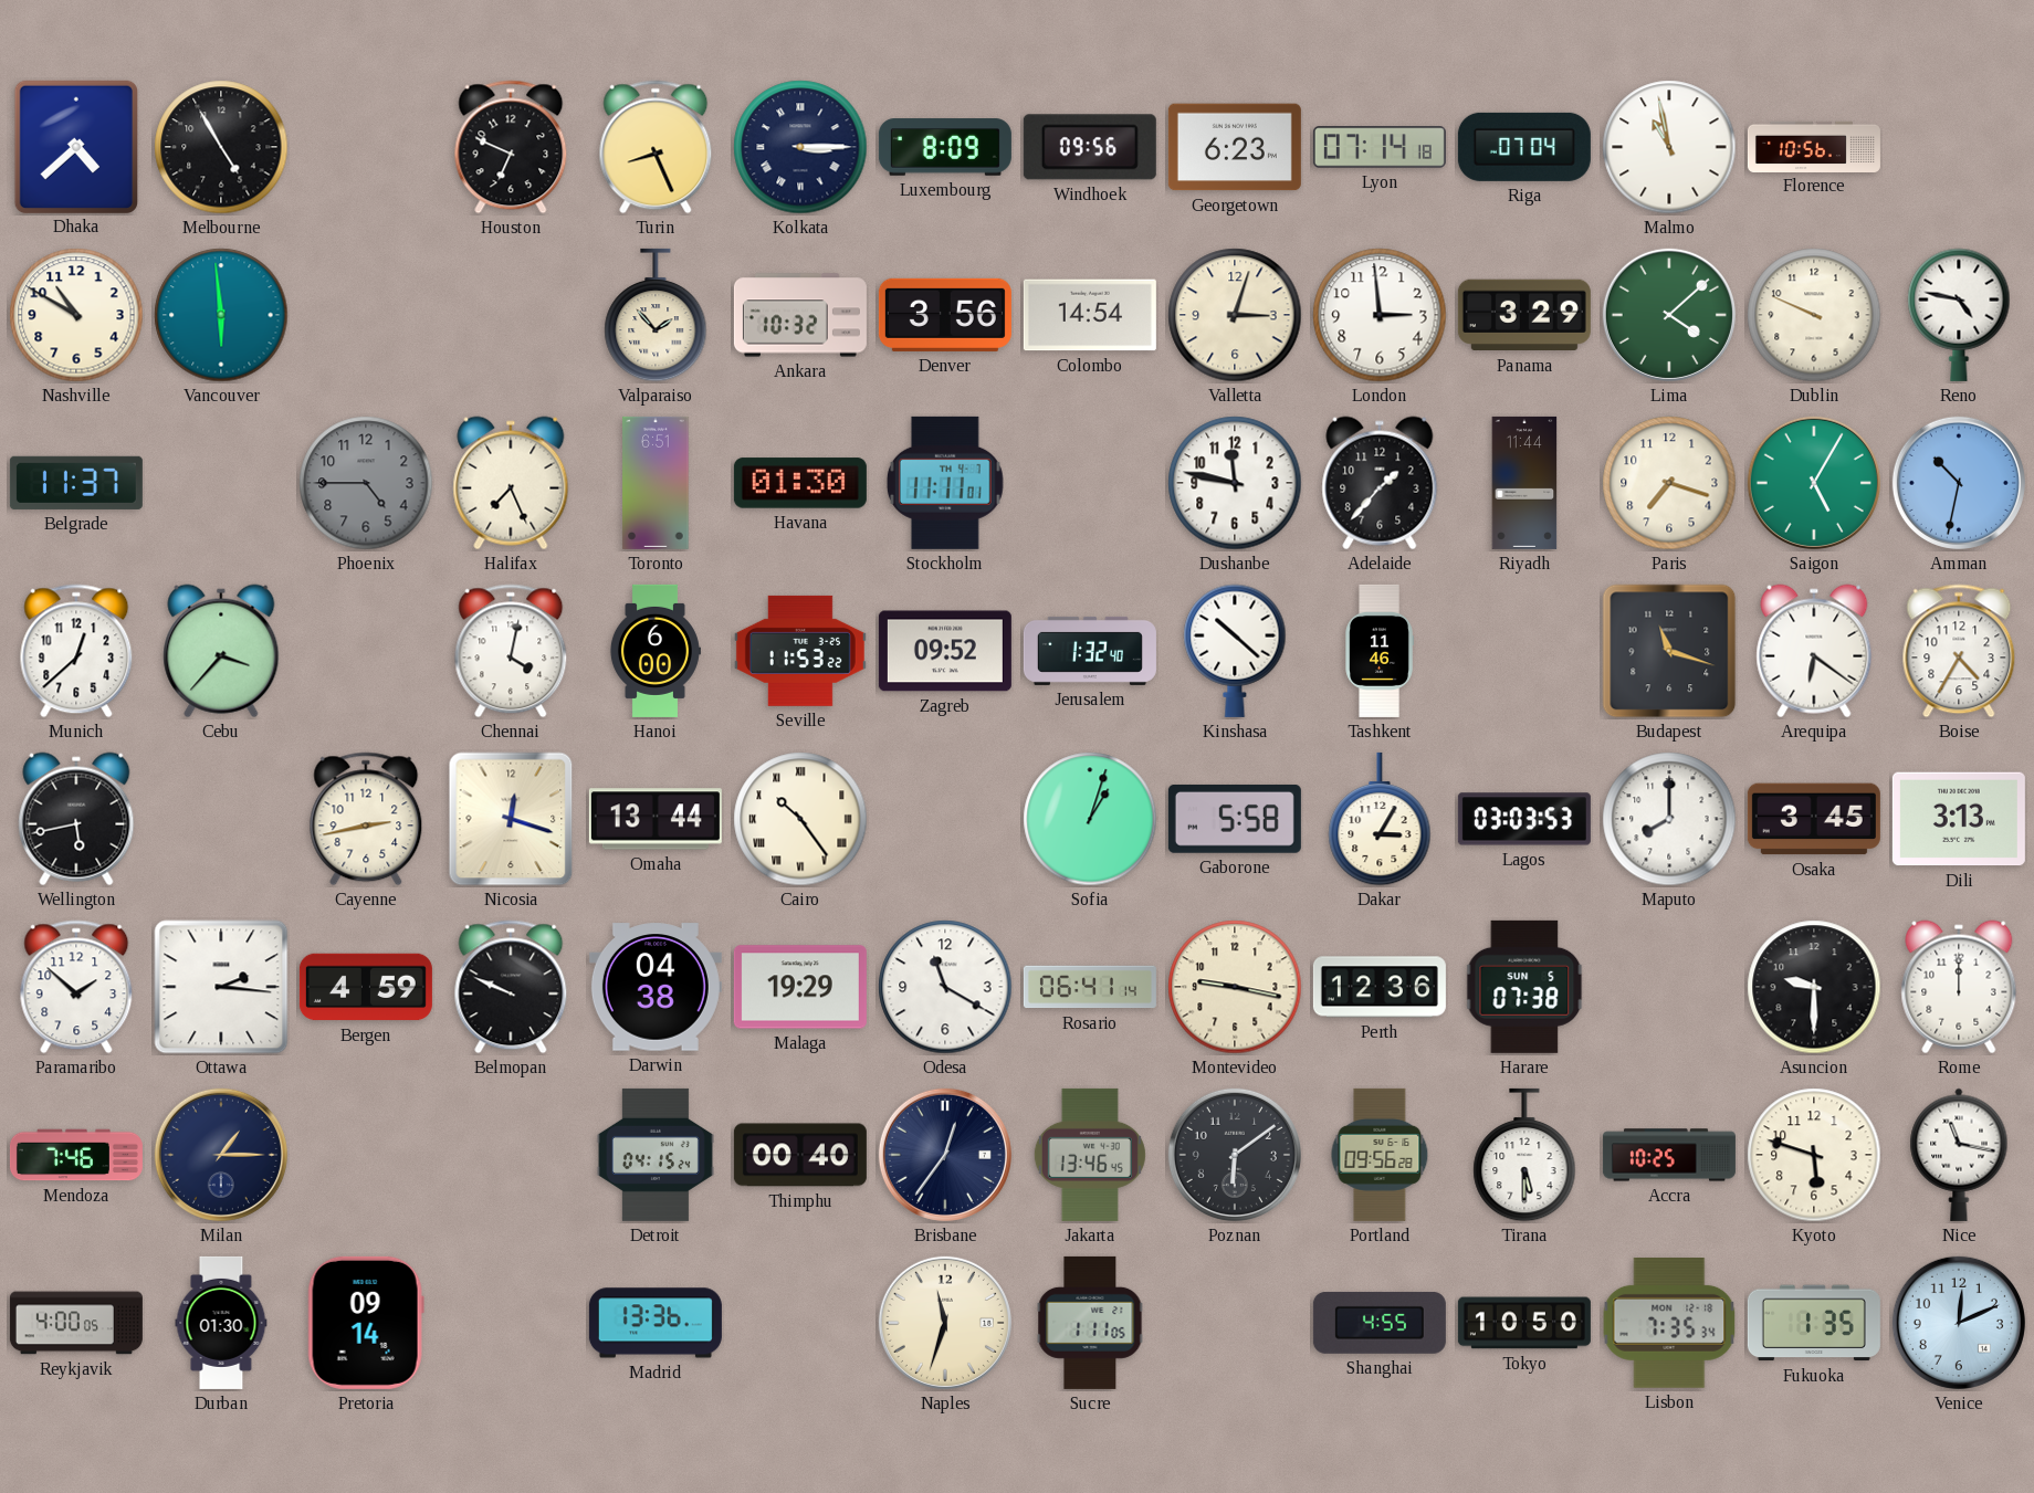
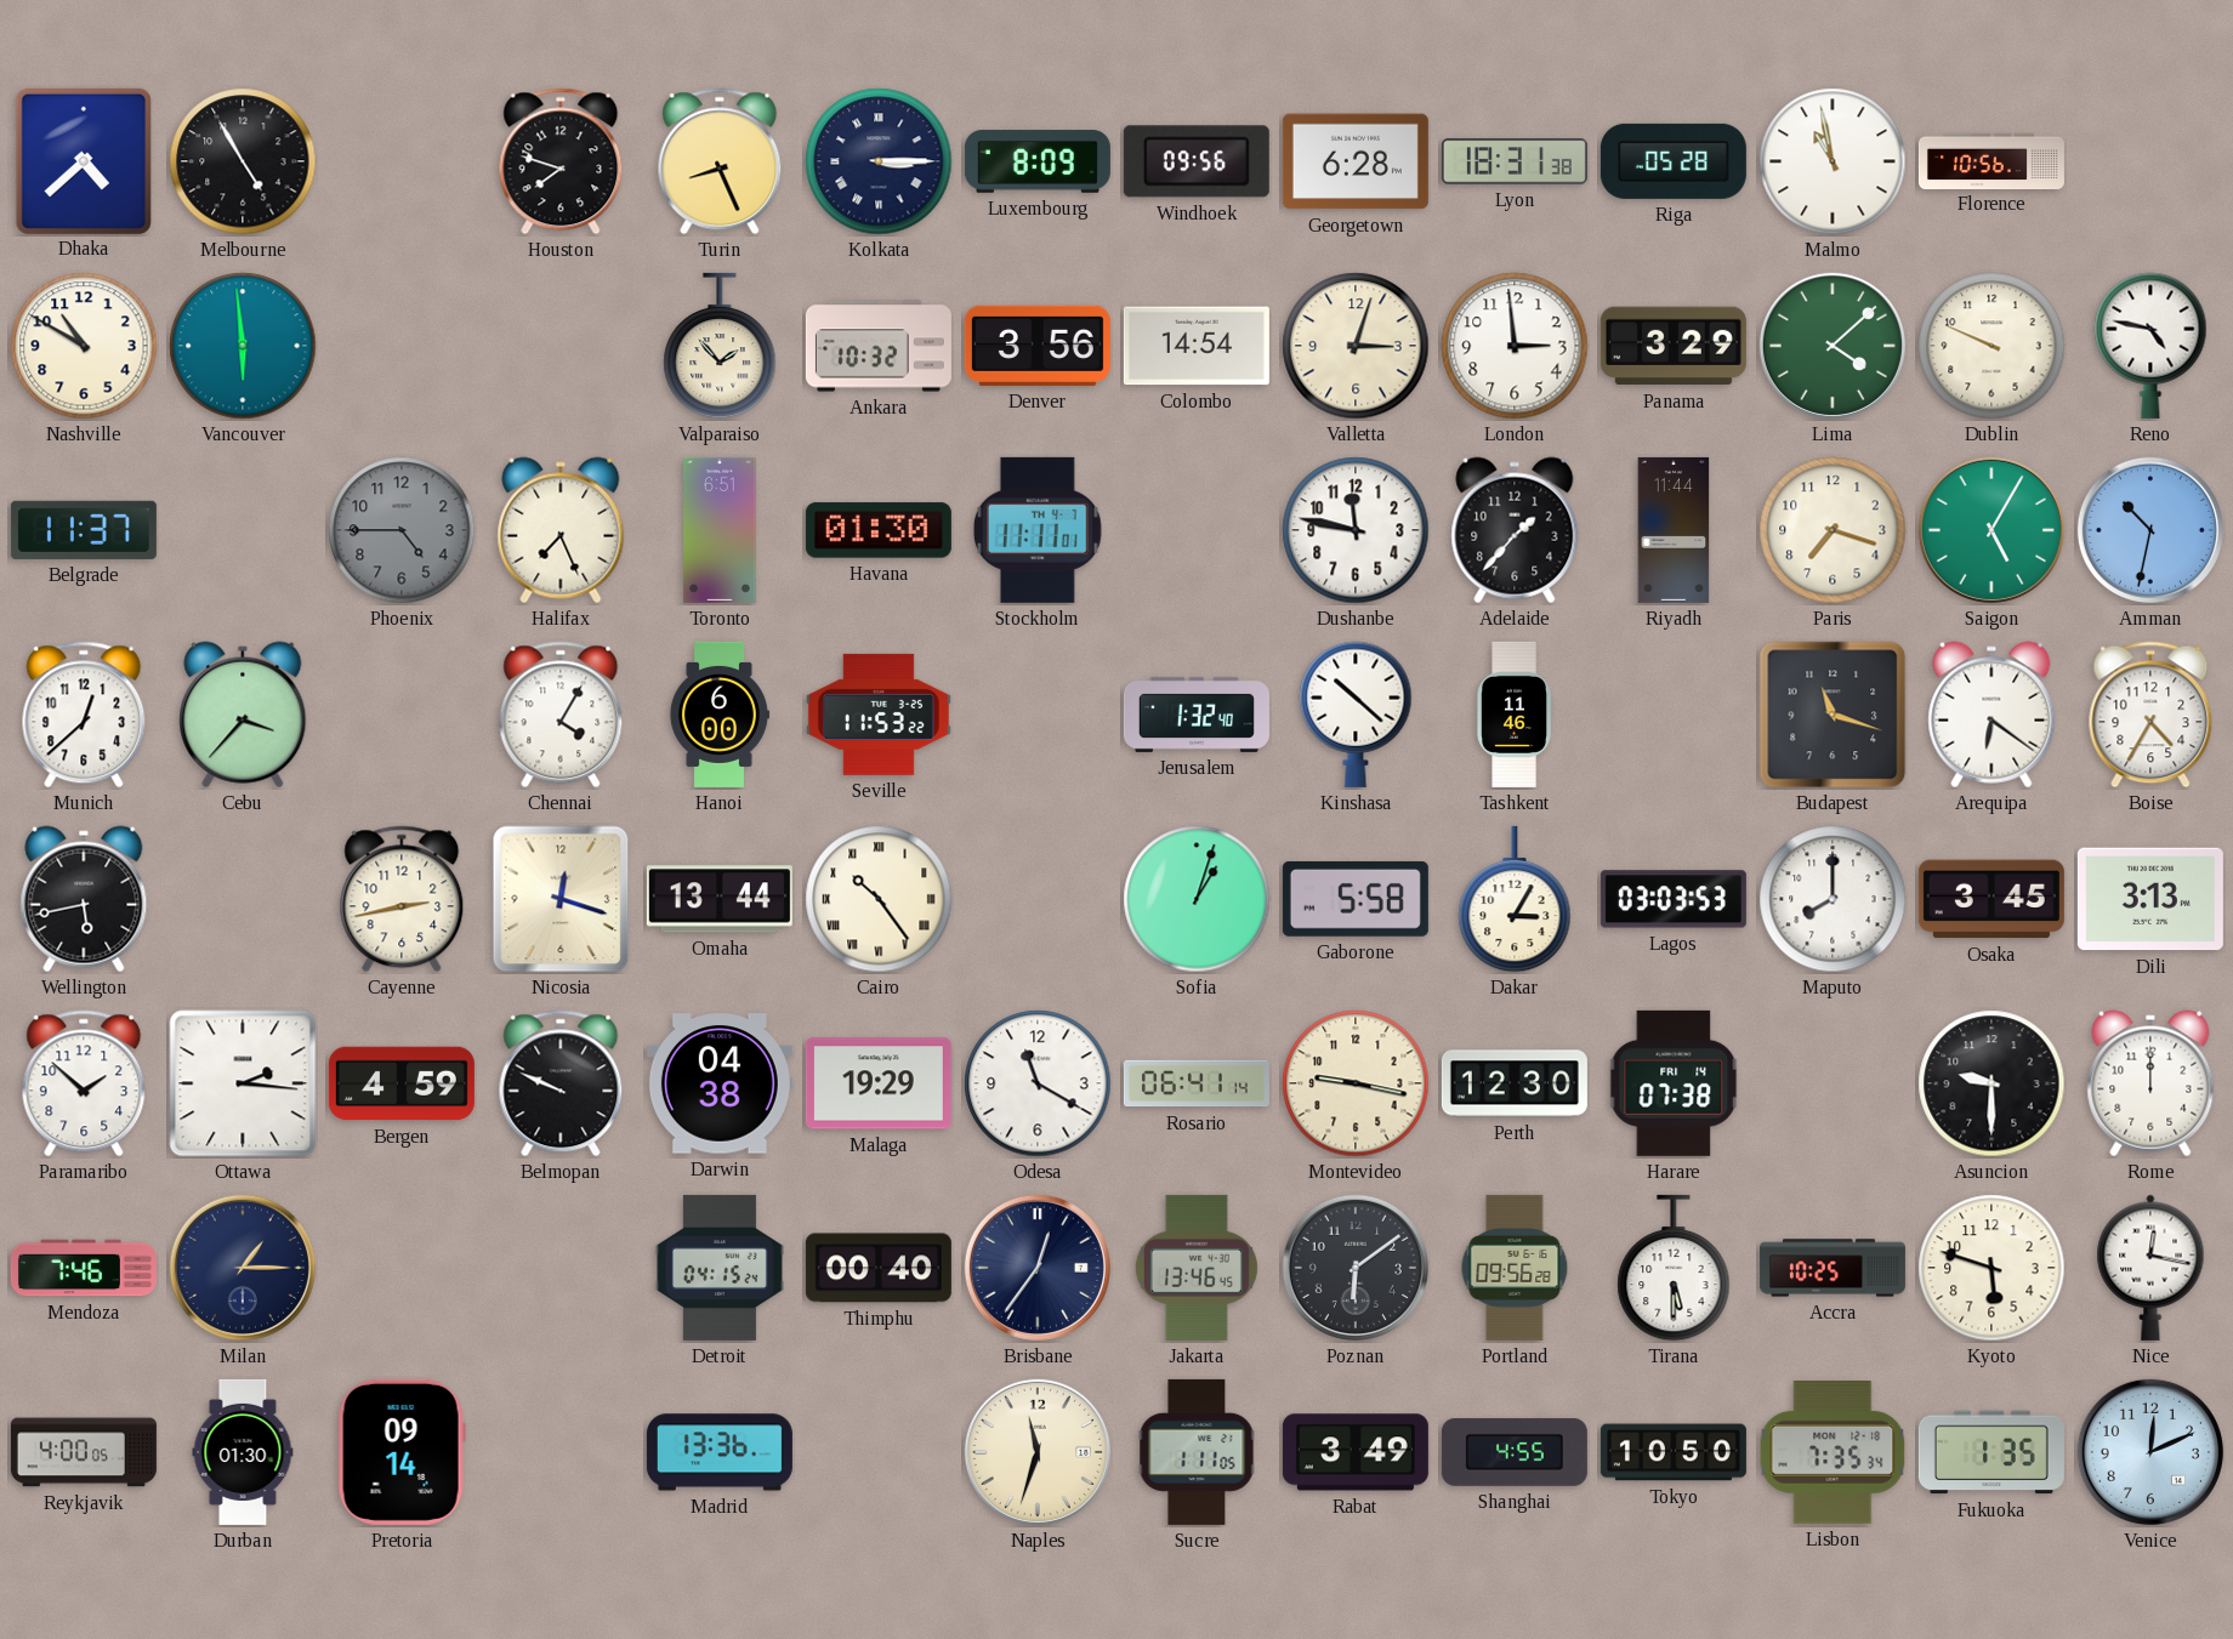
Houston: 6:49 -> 7:48
Georgetown: 6:23 -> 6:28
Lyon: 07:14 -> 18:31
Riga: 07:04 -> 05:28
Chennai: 4:02 -> 4:05
Zagreb: 09:52 -> none
Perth: 12:36 -> 12:30
Harare date: SUN 5 -> FRI 14
Nice: 11:17 -> 12:17
Rabat: none -> 3:49
